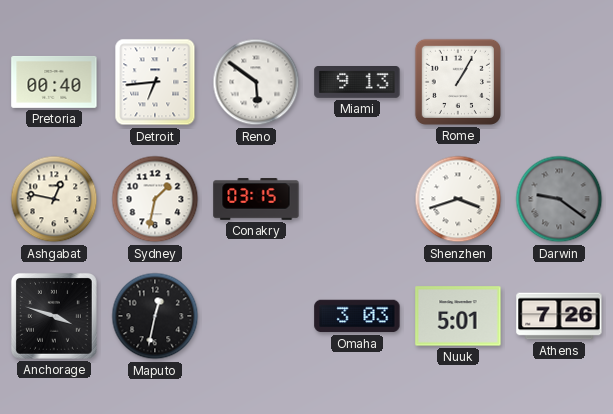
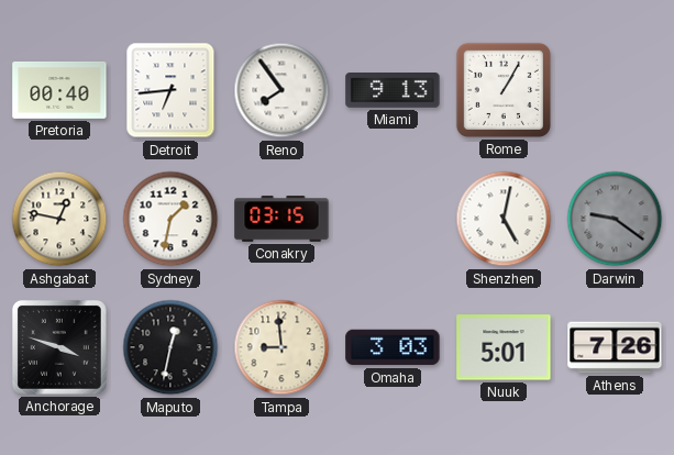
Reno: 5:51 -> 7:54
Shenzhen: 3:42 -> 5:02
Tampa: none -> 8:59
